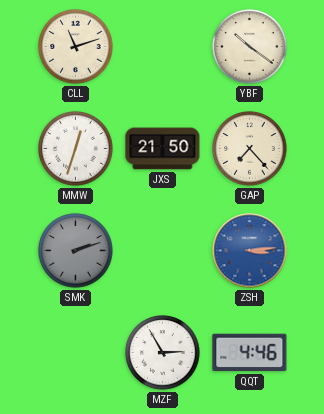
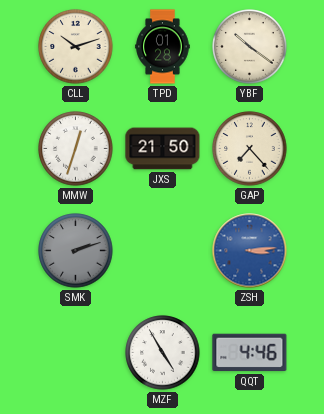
CLL: 11:12 -> 10:12
TPD: none -> 01:28
MZF: 2:55 -> 4:55
